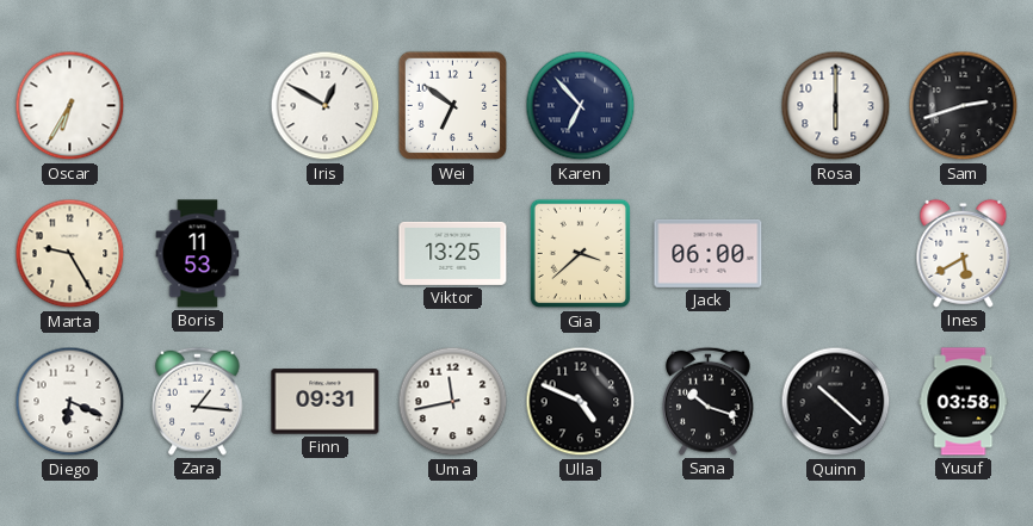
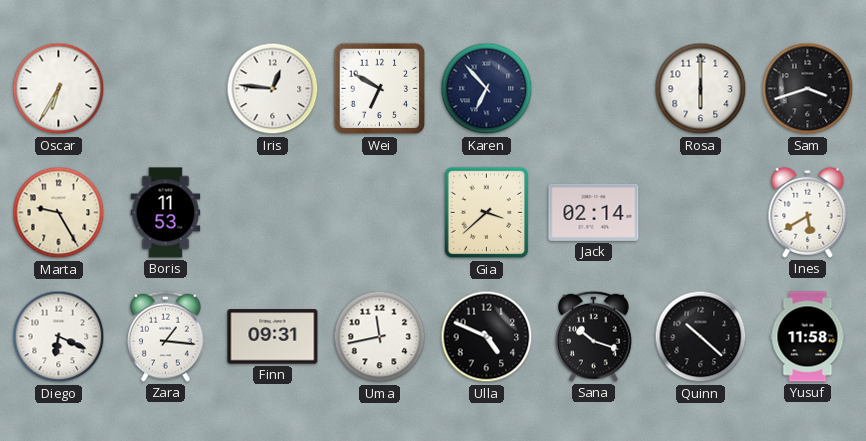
Iris: 12:50 -> 12:46
Wei: 6:51 -> 6:50
Sam: 2:42 -> 3:42
Viktor: 13:25 -> none
Jack: 06:00 -> 02:14
Yusuf: 03:58 -> 11:58
